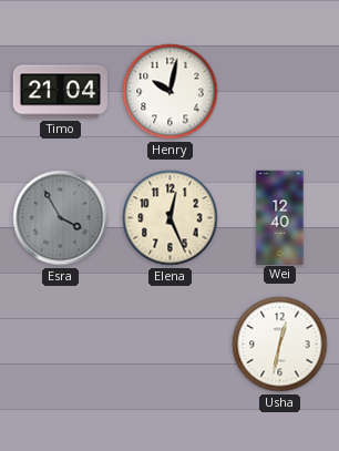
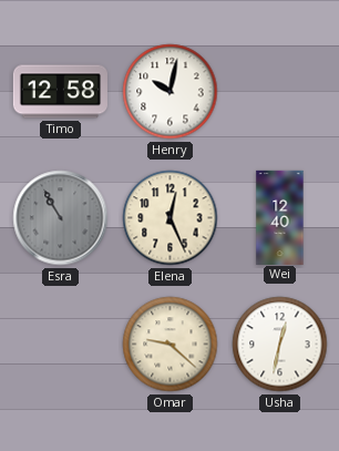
Timo: 21:04 -> 12:58
Esra: 3:55 -> 10:55
Omar: none -> 9:22
